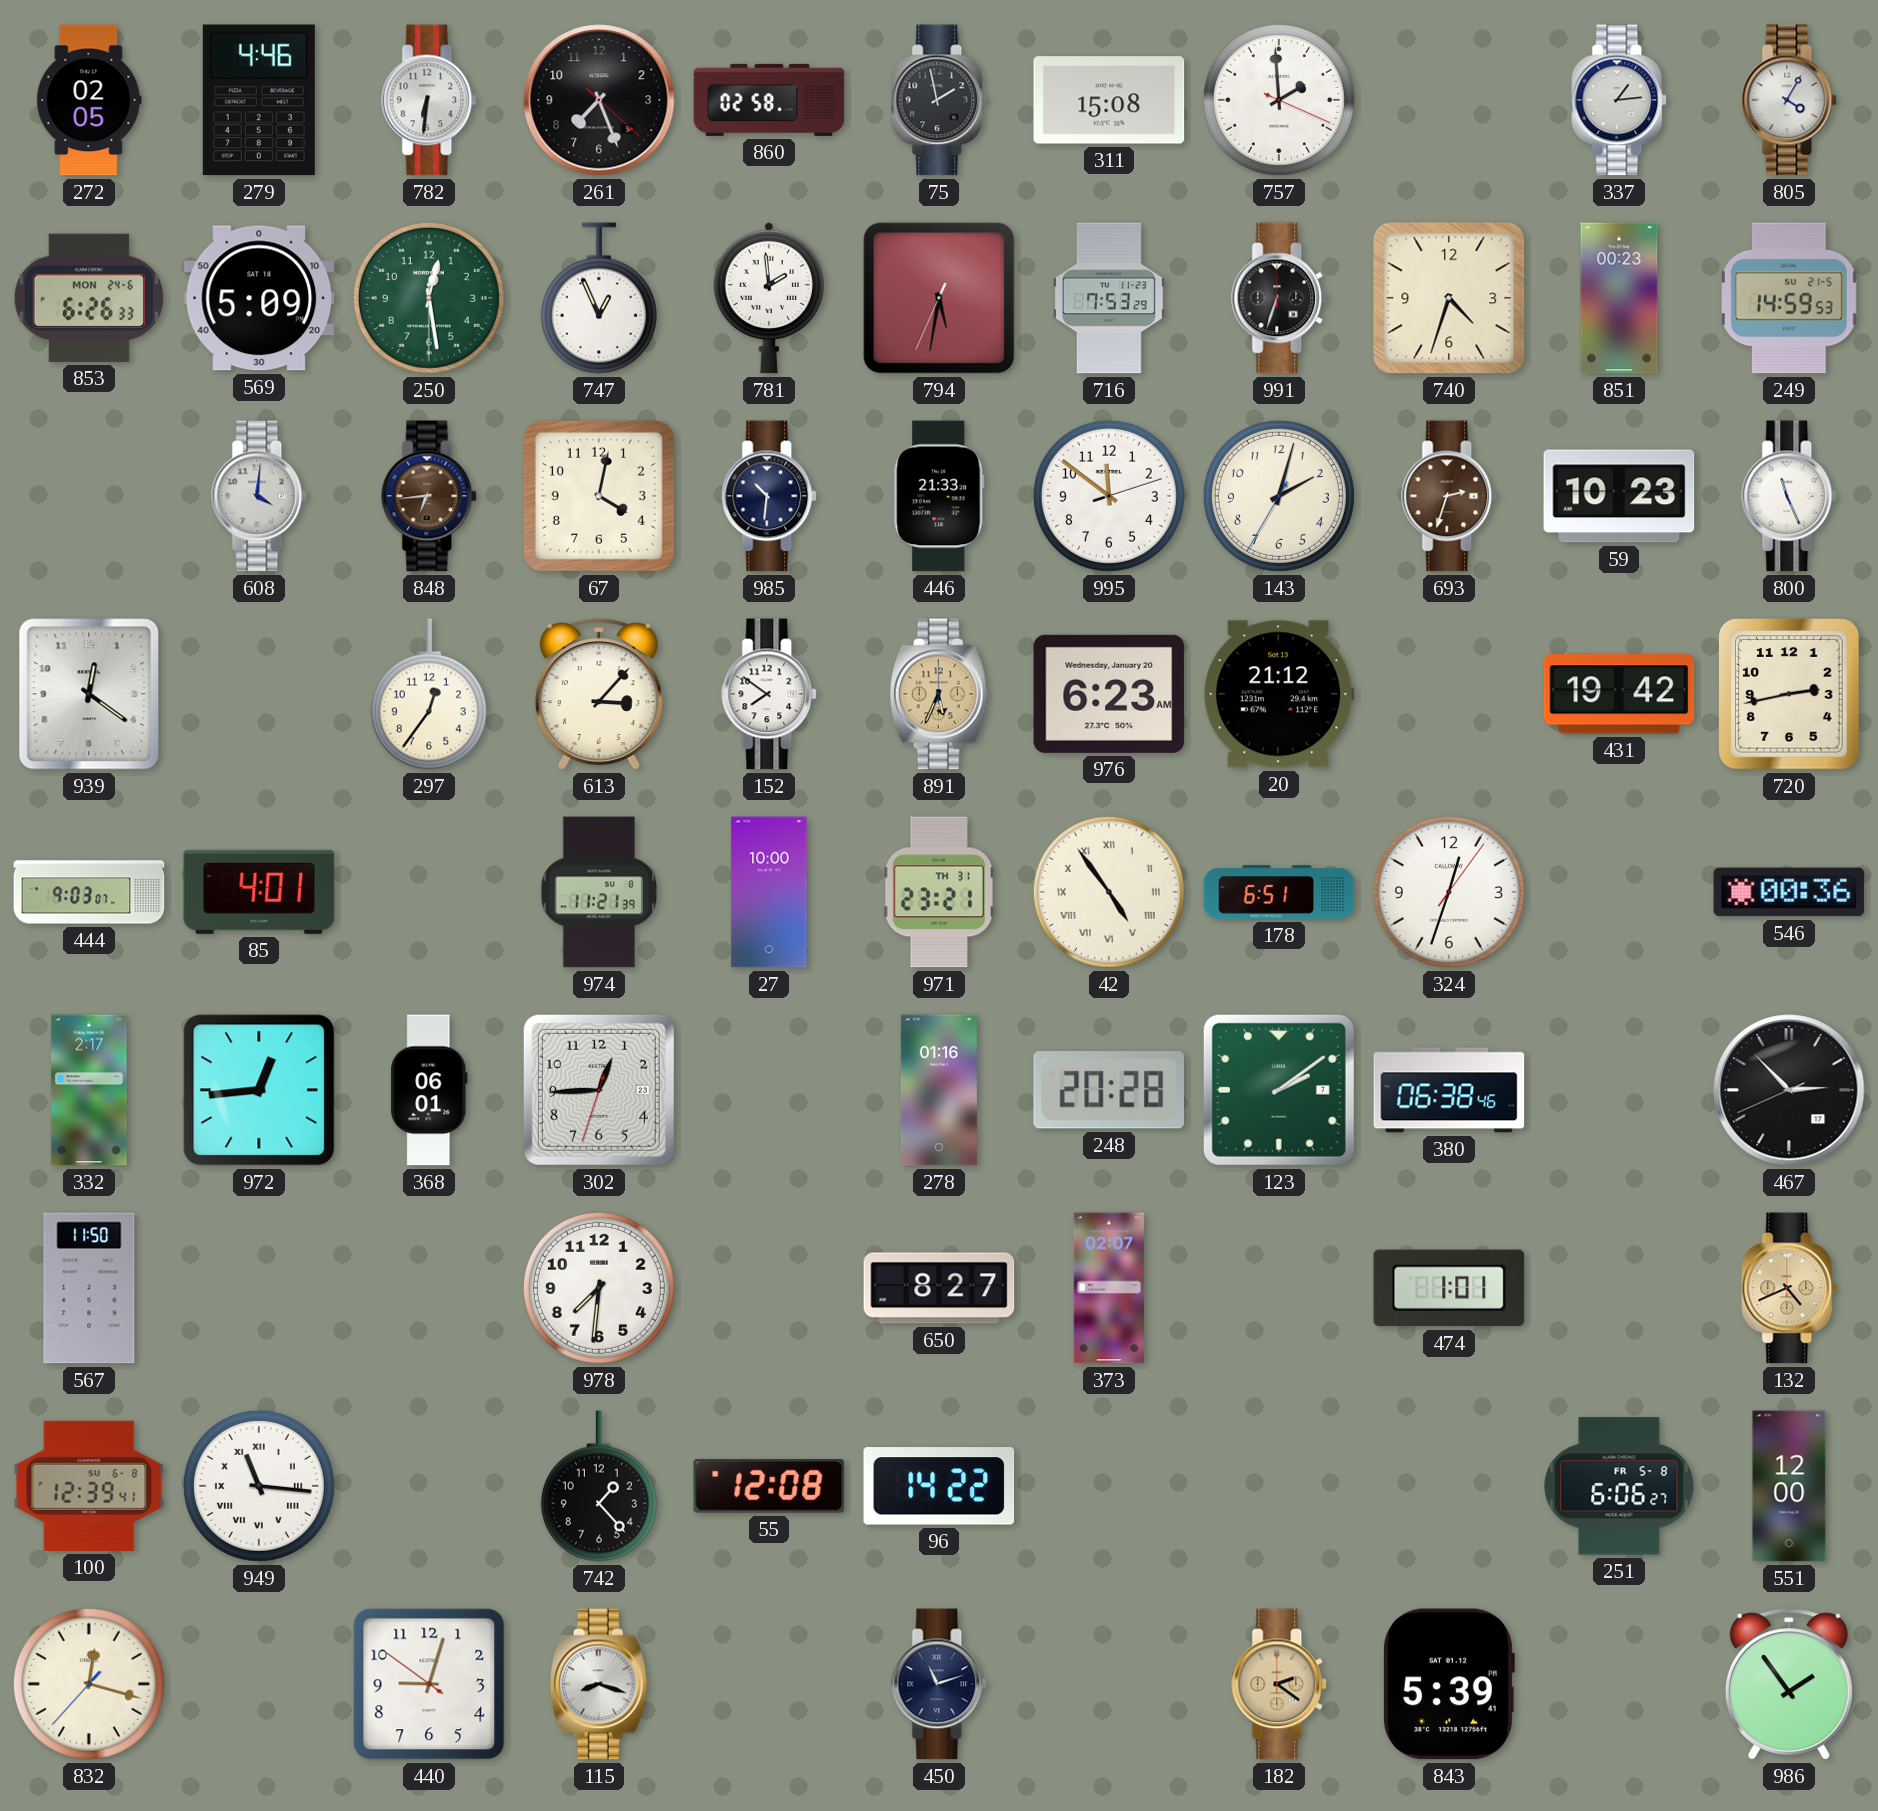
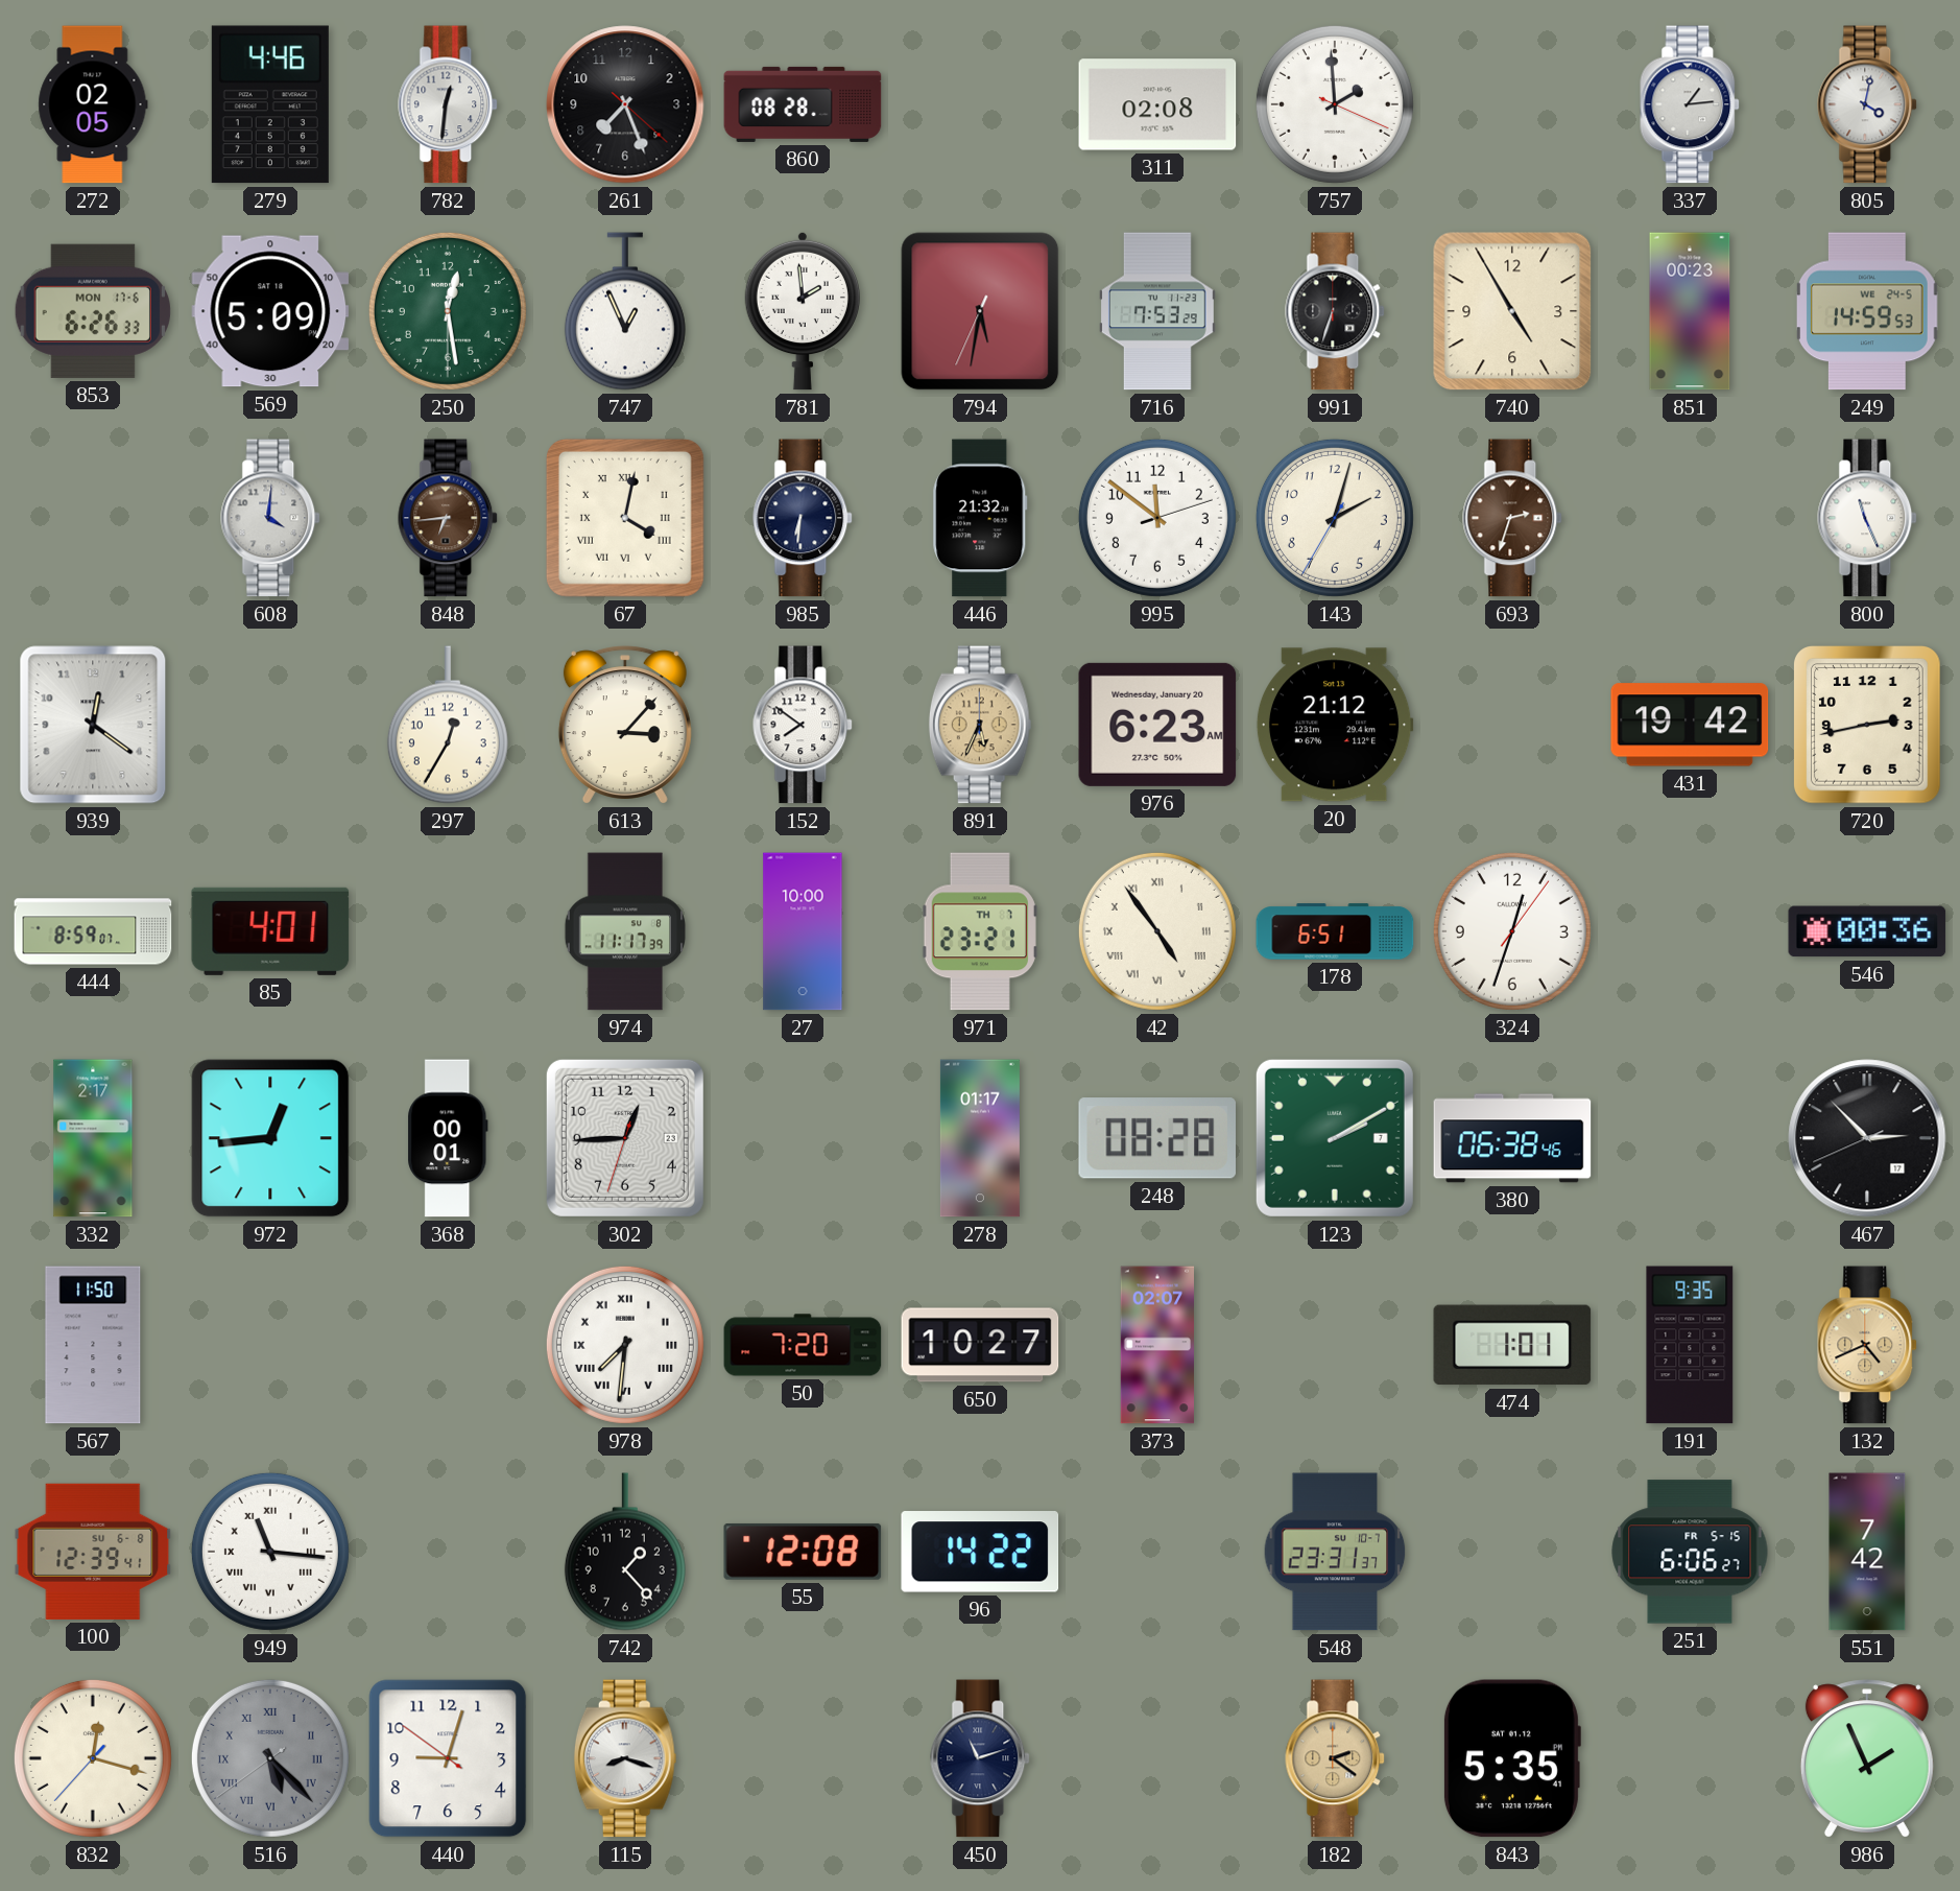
782: 6:31 -> 12:31
860: 02:58 -> 08:28
75: 1:58 -> none
311: 15:08 -> 02:08
805: 4:05 -> 4:02
853 date: MON 24-6 -> MON 17-6
740: 4:33 -> 4:55
249 date: SU 21-5 -> WE 24-5
67 numerals: Arabic -> Roman
985: 10:31 -> 6:31
446: 21:33 -> 21:32
59: 10:23 -> none
297: 12:36 -> 12:35
444: 9:03 -> 8:59
974: 11:21 -> 11:17
971 date: TH 31 -> TH 7
368: 06:01 -> 00:01
278: 01:16 -> 01:17
248: 20:28 -> 08:28
123: 2:09 -> 2:10
978 numerals: Arabic -> Roman
50: none -> 7:20
650: 8:27 -> 10:27
191: none -> 9:35
548: none -> 23:31
251 date: FR 5-8 -> FR 5-15
551: 12:00 -> 7:42
516: none -> 5:22
843: 5:39 -> 5:35
986: 1:54 -> 1:56
